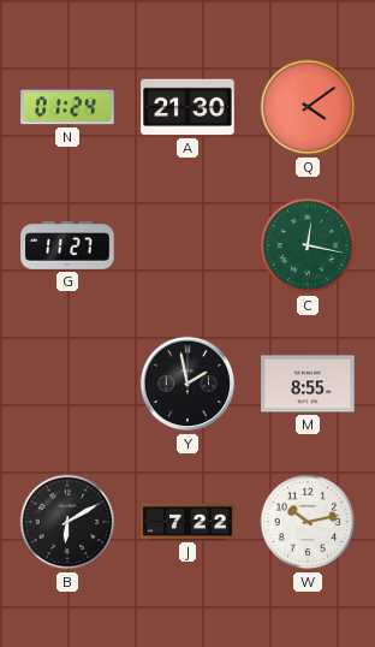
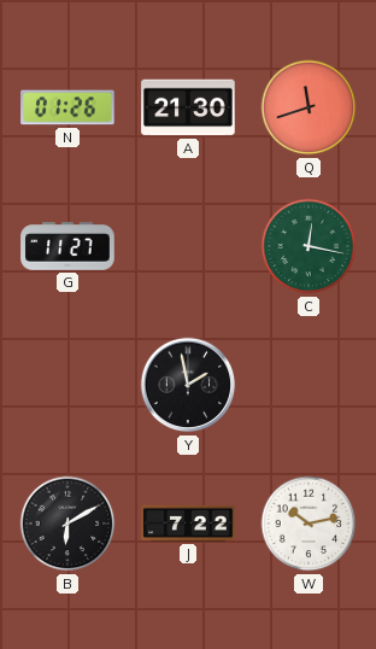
N: 01:24 -> 01:26
Q: 4:09 -> 11:42
M: 8:55 -> none
